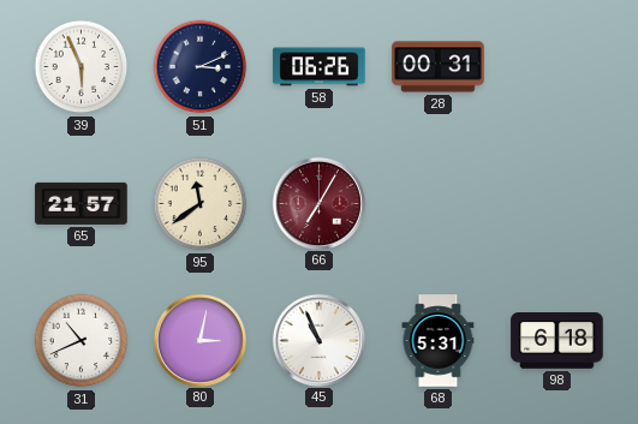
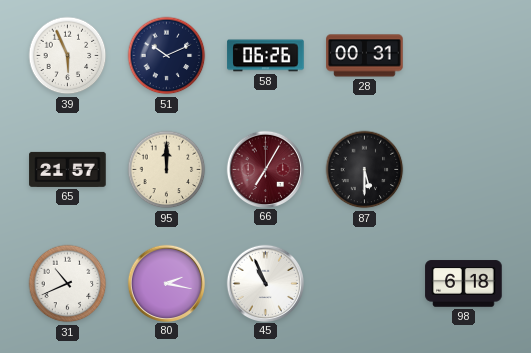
51: 3:11 -> 10:11
95: 11:39 -> 12:00
87: none -> 5:30
80: 3:02 -> 2:17
68: 5:31 -> none
